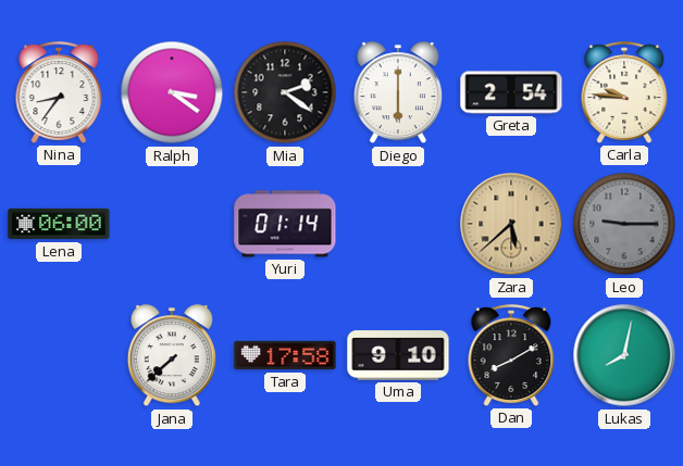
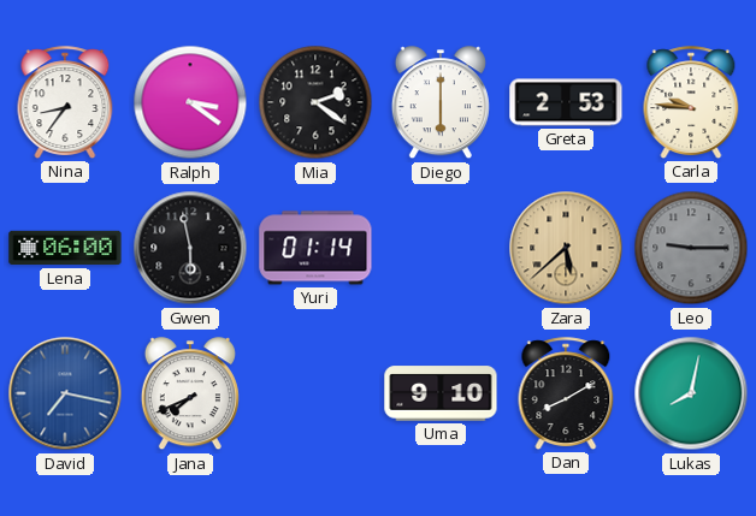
Greta: 2:54 -> 2:53
Gwen: none -> 5:58
David: none -> 7:17
Jana: 7:38 -> 7:41
Tara: 17:58 -> none
